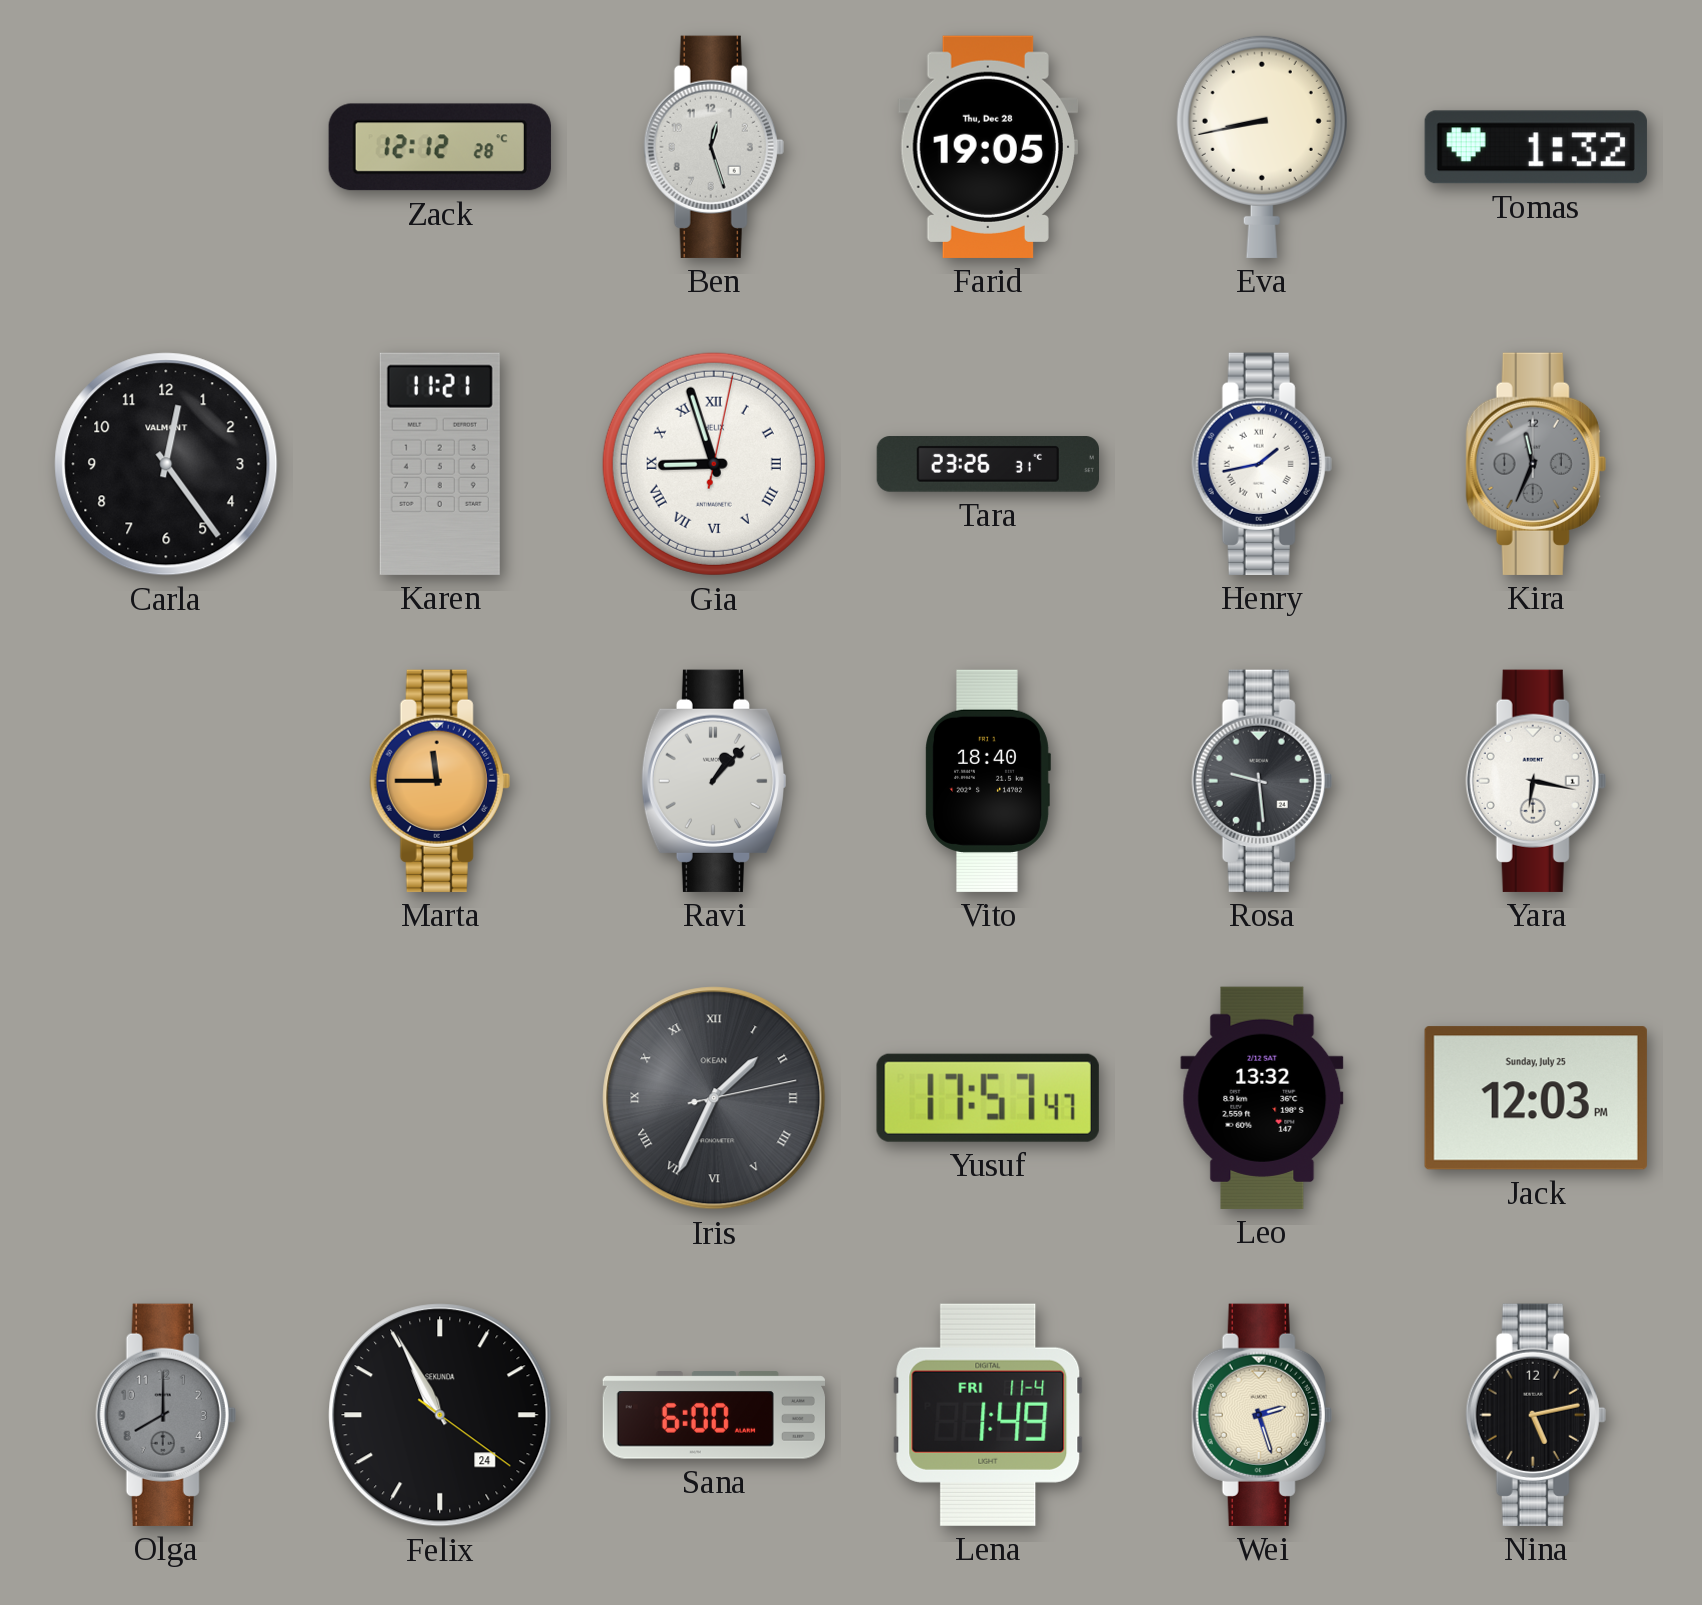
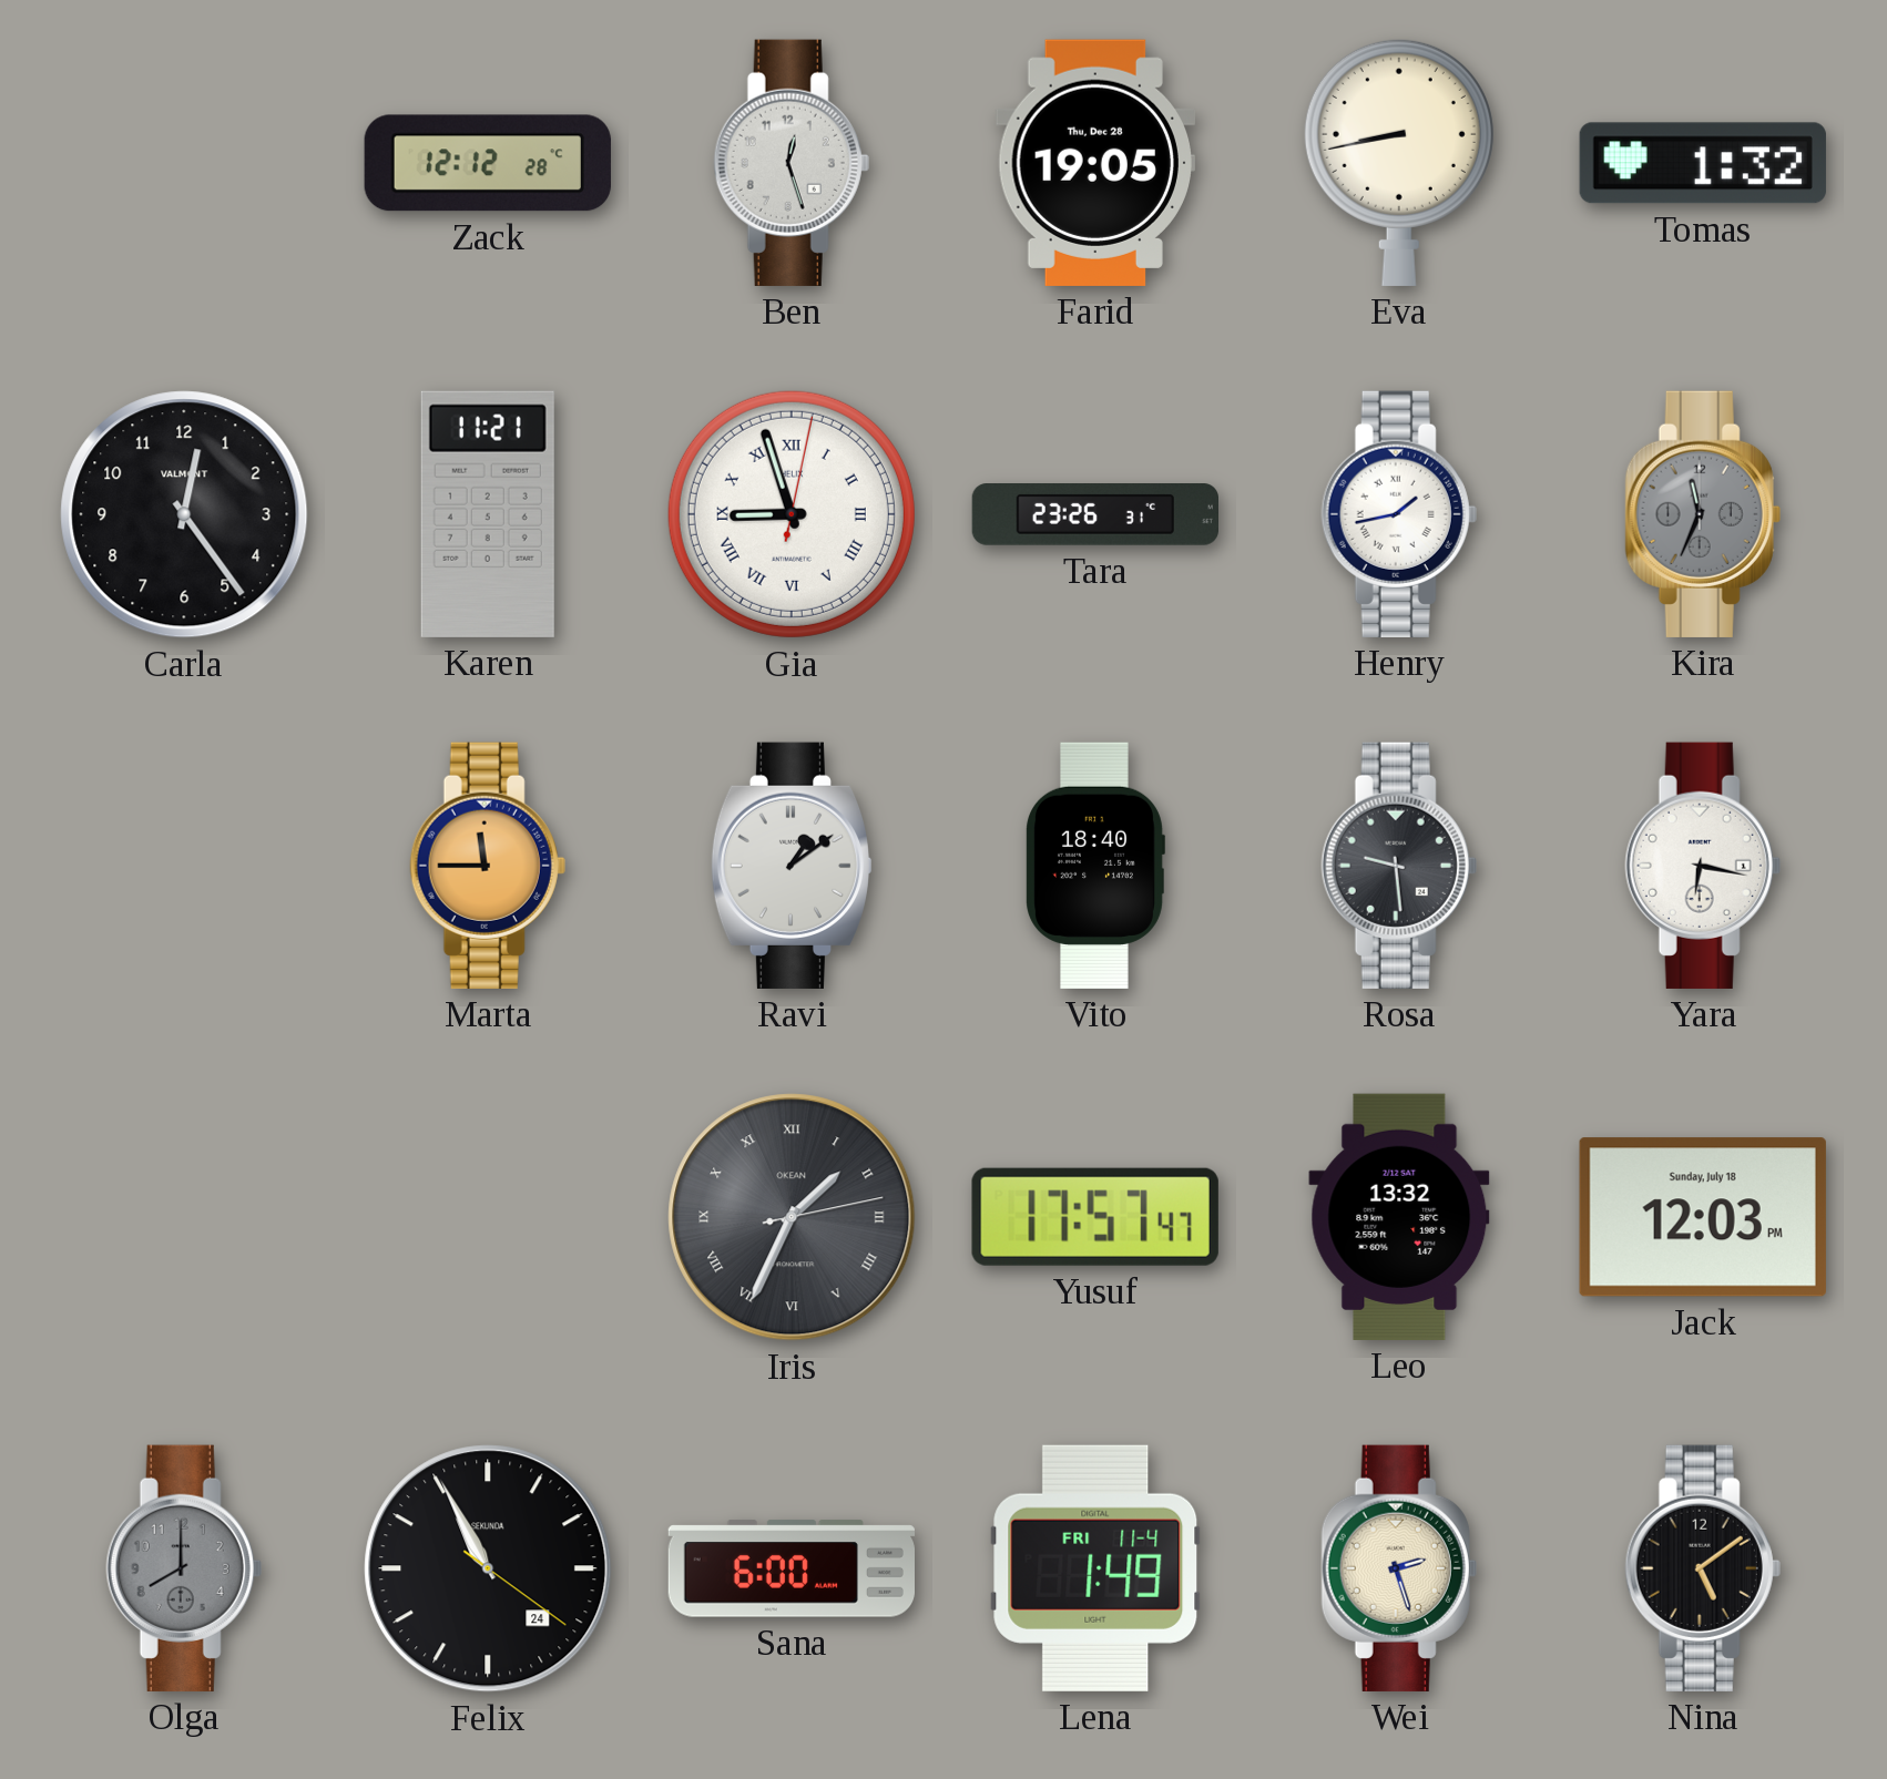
Ravi: 1:07 -> 1:09
Jack date: Sunday, July 25 -> Sunday, July 18
Nina: 5:13 -> 5:09
